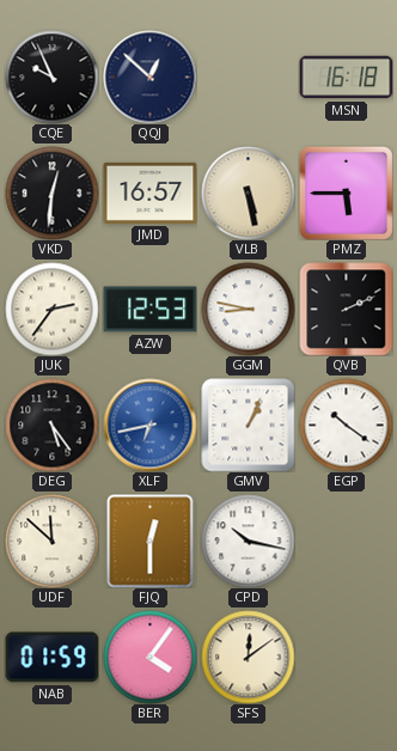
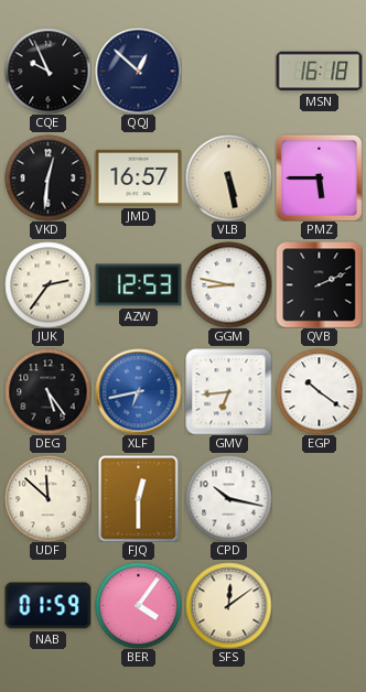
GMV: 1:04 -> 6:44
